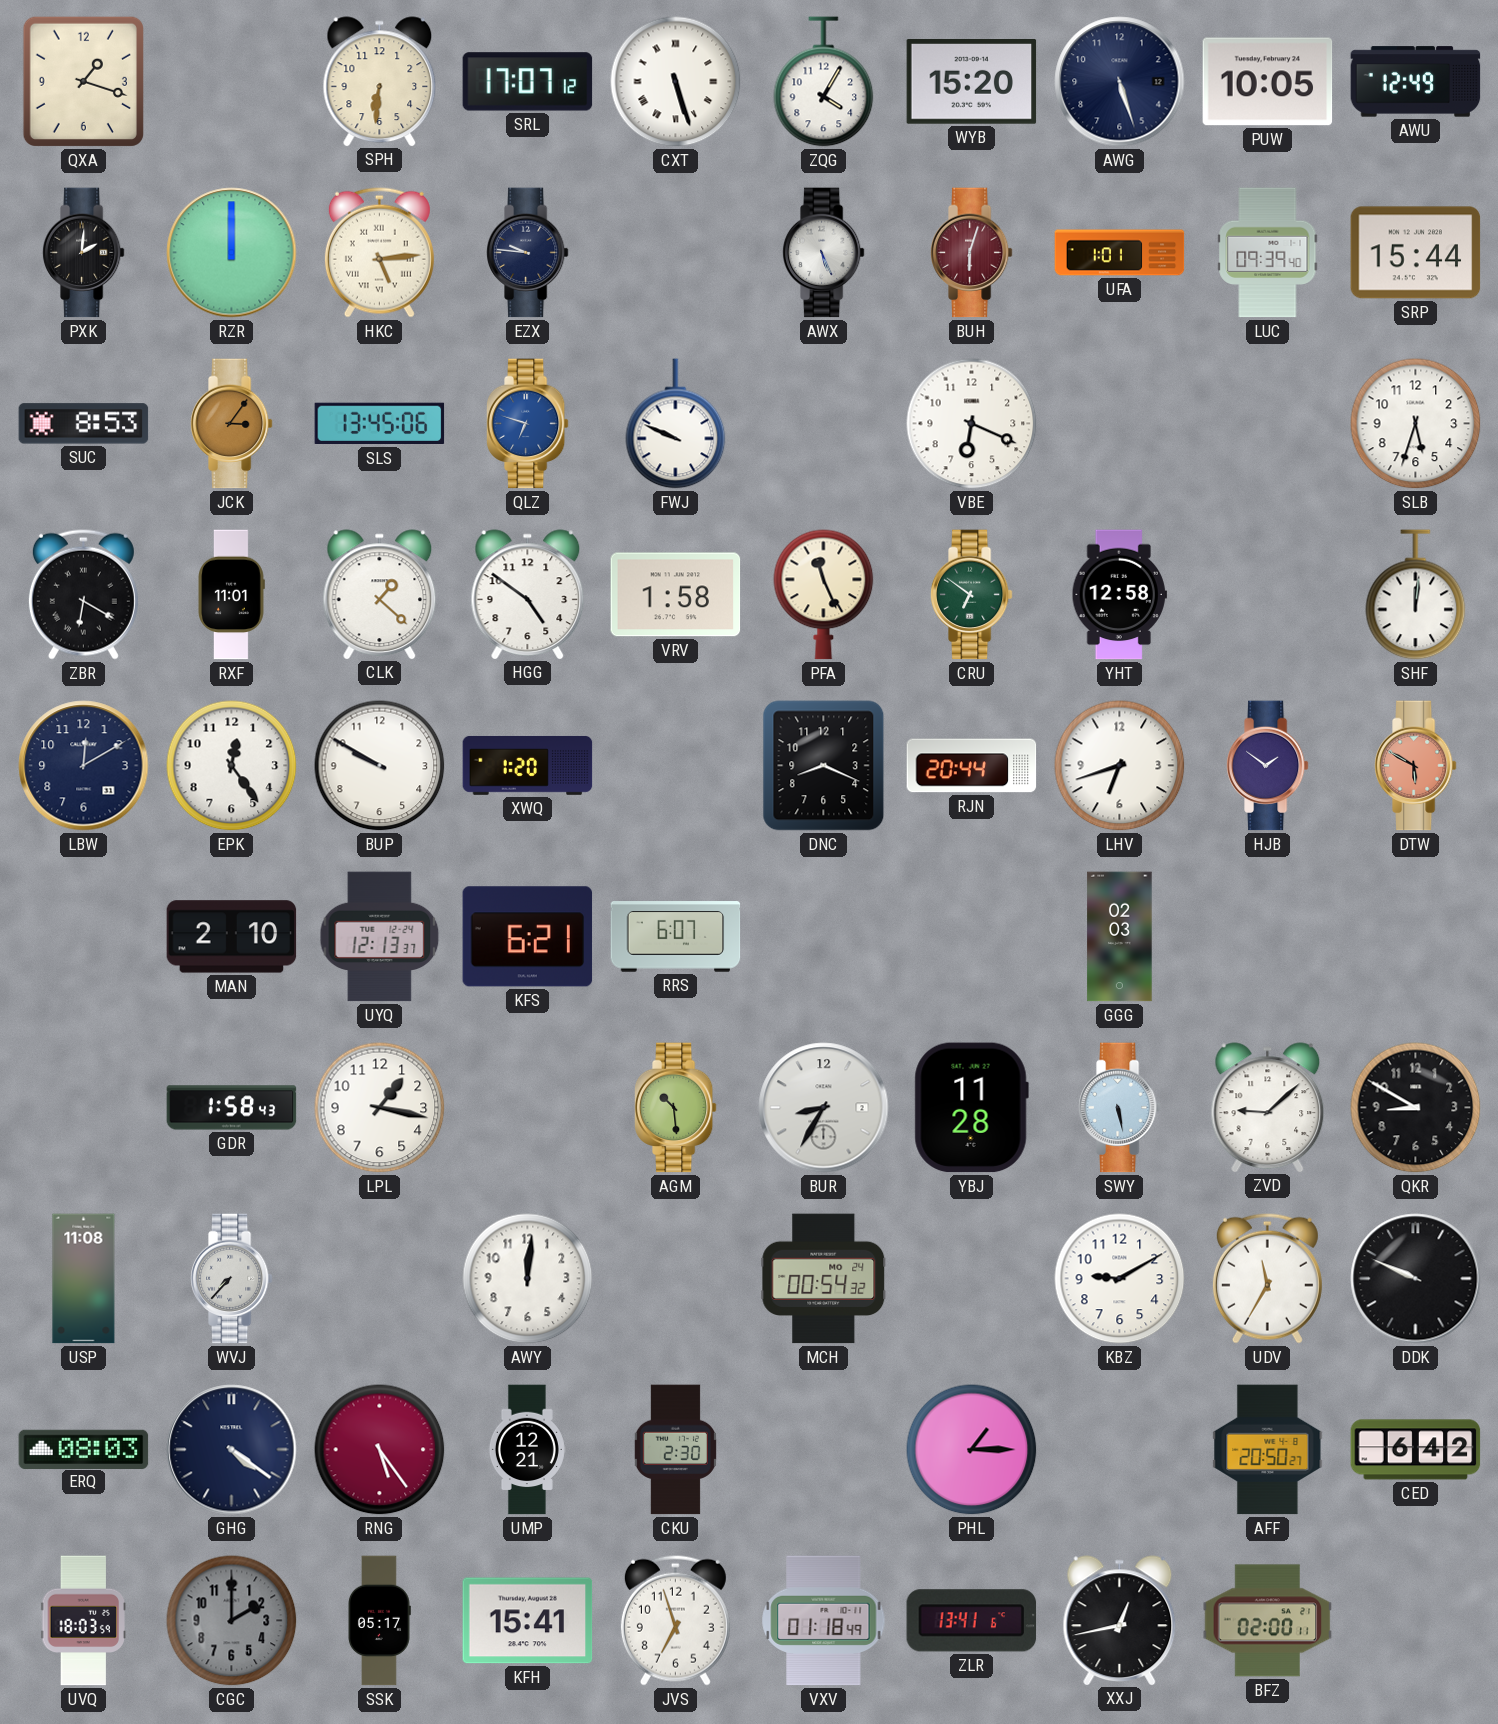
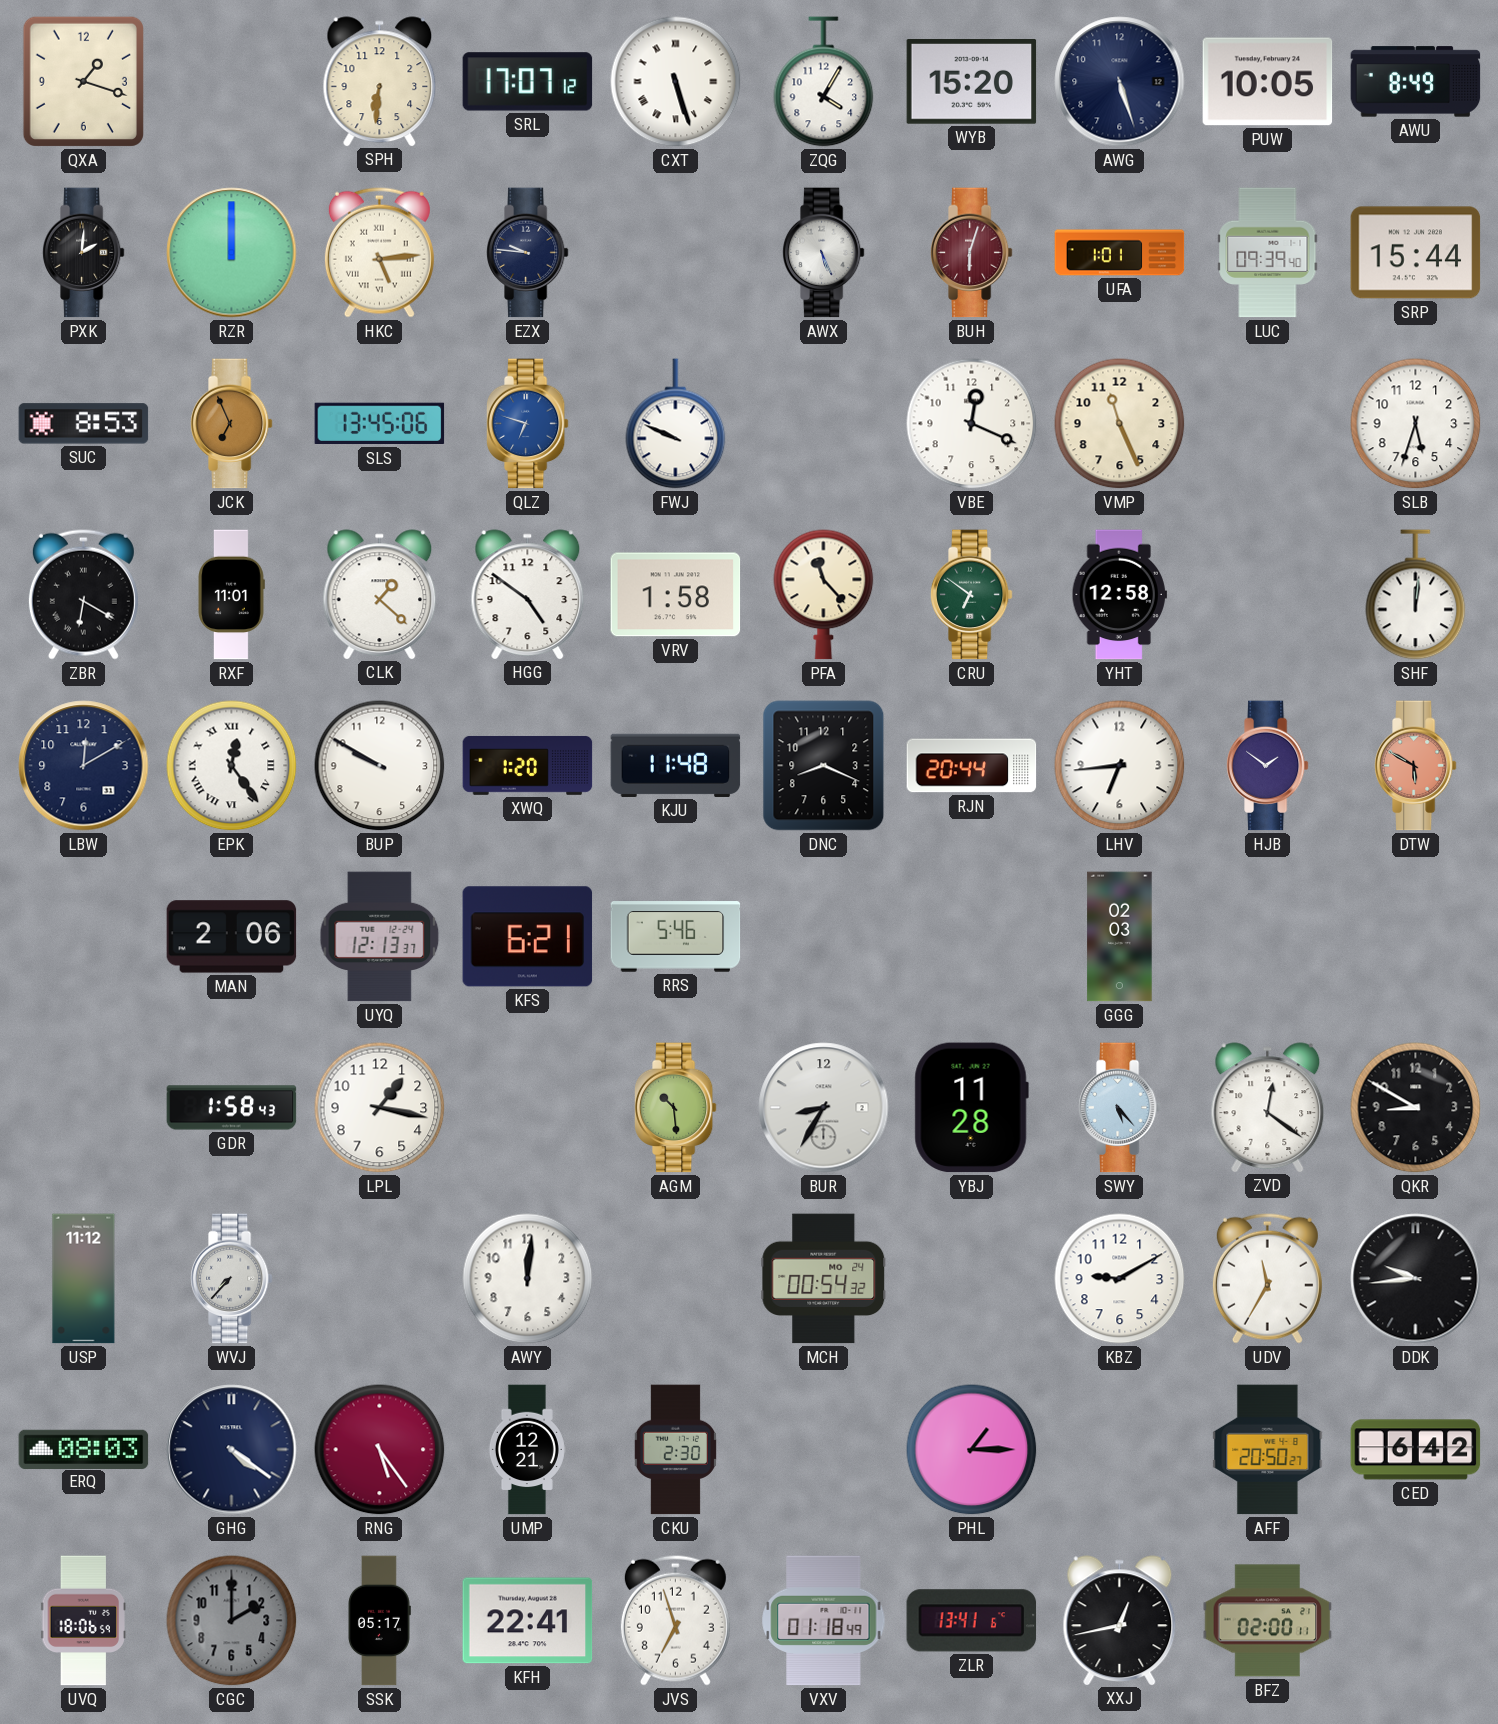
AWU: 12:49 -> 8:49
JCK: 3:06 -> 6:56
VBE: 6:19 -> 12:19
VMP: none -> 11:26
PFA: 11:26 -> 11:23
EPK numerals: Arabic -> Roman
KJU: none -> 11:48
LHV: 6:42 -> 6:44
MAN: 2:10 -> 2:06
RRS: 6:07 -> 5:46
SWY: 5:28 -> 5:23
ZVD: 9:08 -> 12:21
USP: 11:08 -> 11:12
DDK: 9:49 -> 9:44
UVQ: 18:03 -> 18:06
KFH: 15:41 -> 22:41
